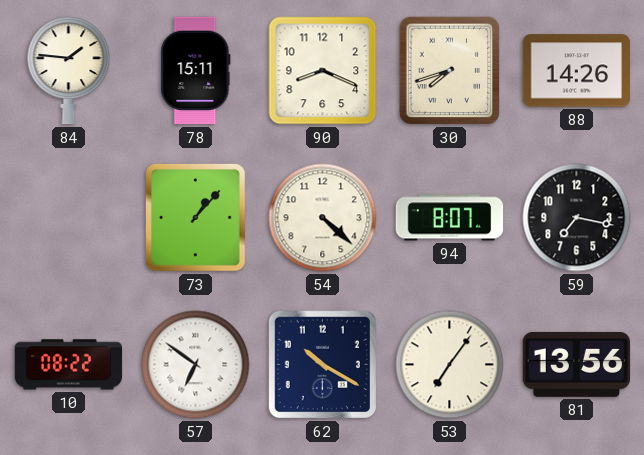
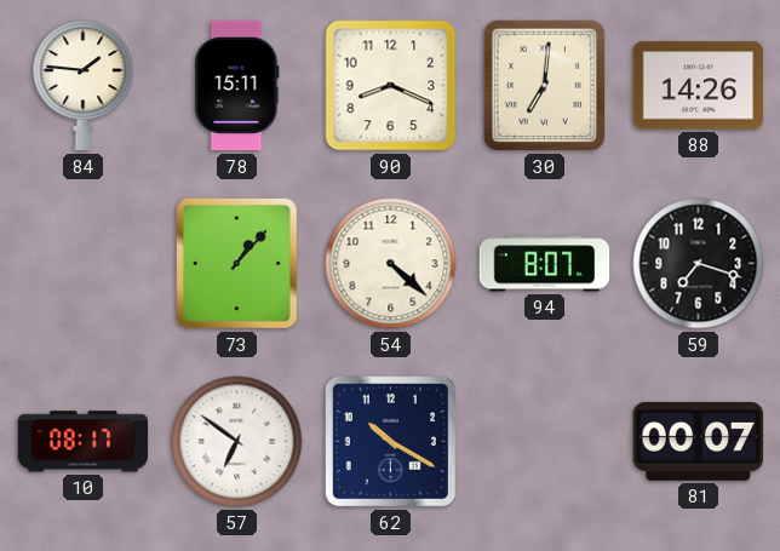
30: 7:42 -> 7:01
59: 7:17 -> 7:18
10: 08:22 -> 08:17
53: 7:06 -> none
81: 13:56 -> 00:07
